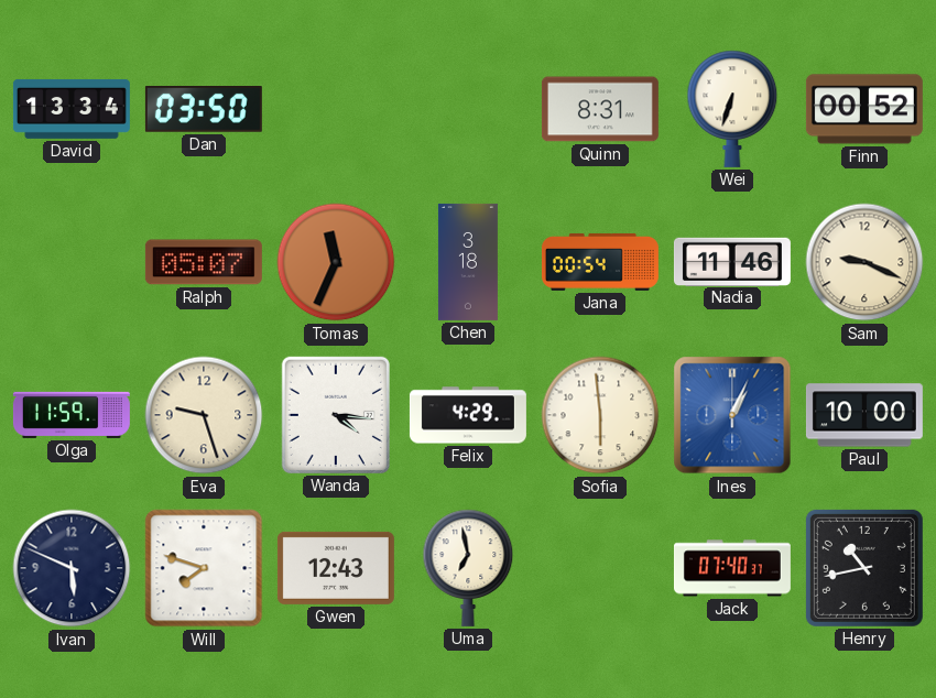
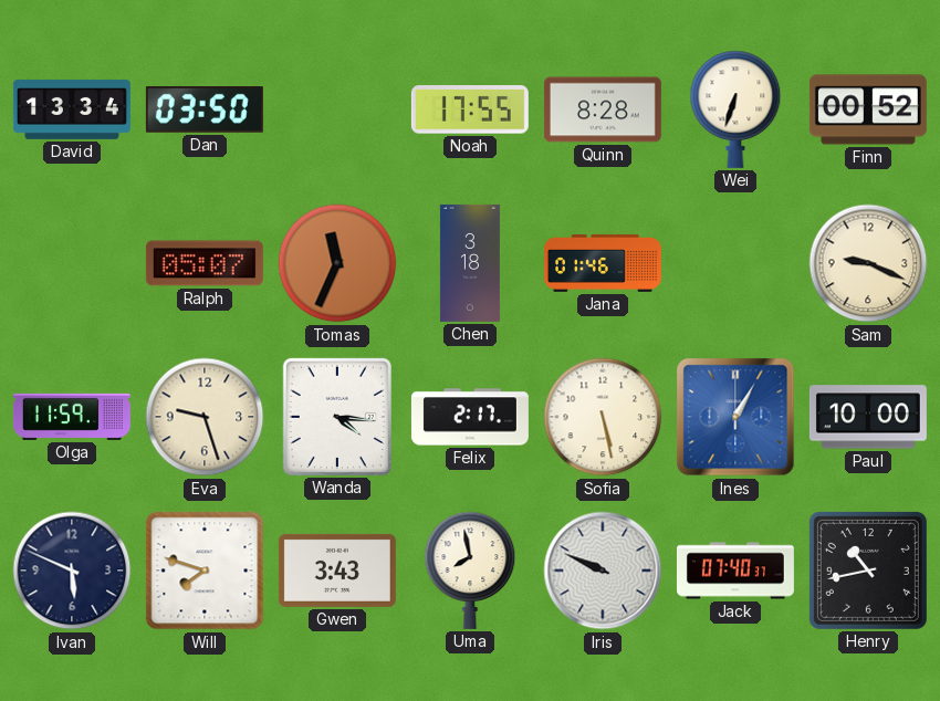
Noah: none -> 17:55
Quinn: 8:31 -> 8:28
Jana: 00:54 -> 01:46
Nadia: 11:46 -> none
Felix: 4:29 -> 2:17
Sofia: 5:59 -> 5:28
Ines: 1:04 -> 1:05
Gwen: 12:43 -> 3:43
Uma: 6:58 -> 7:58
Iris: none -> 9:49
